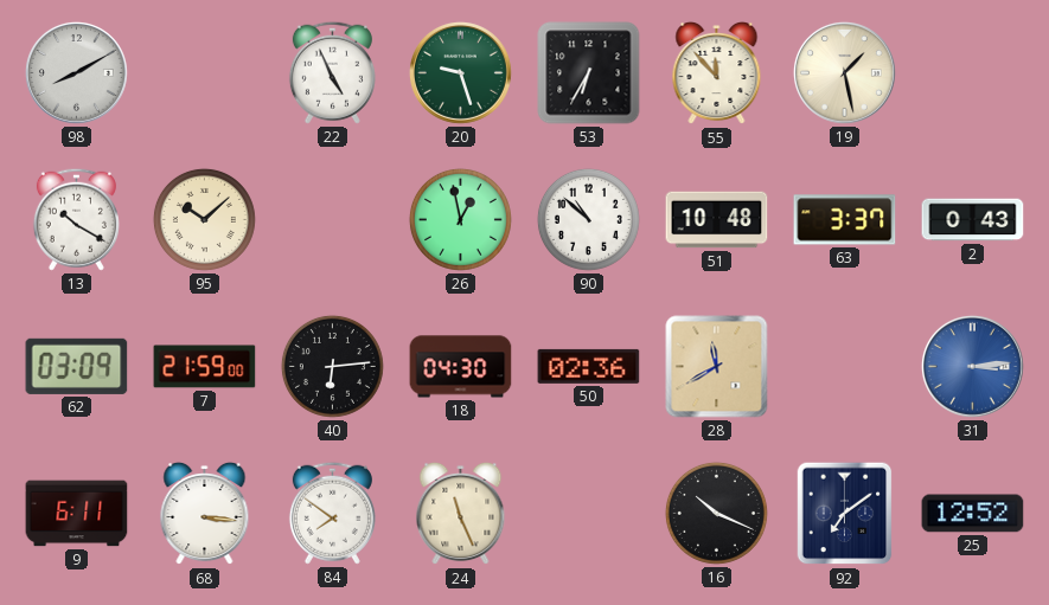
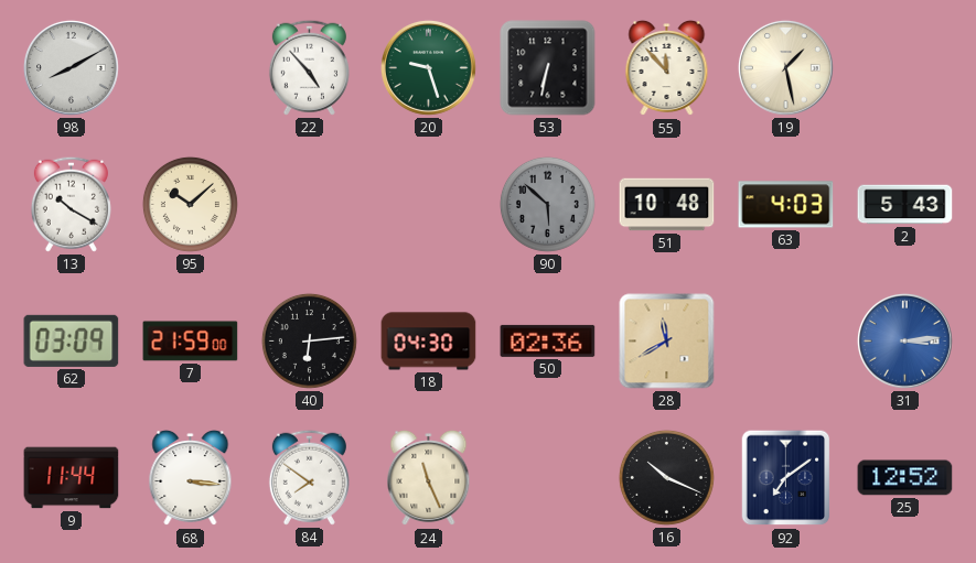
22: 4:56 -> 4:53
53: 6:35 -> 6:32
26: 12:58 -> none
90: 10:52 -> 5:52
90 dial: white -> grey
63: 3:37 -> 4:03
2: 0:43 -> 5:43
9: 6:11 -> 11:44
